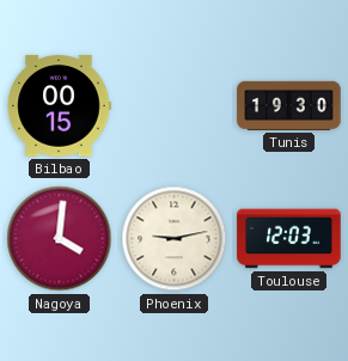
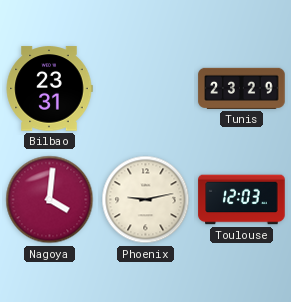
Bilbao: 00:15 -> 23:31
Tunis: 19:30 -> 23:29
